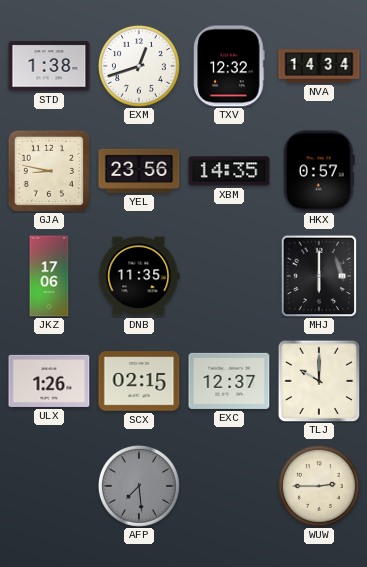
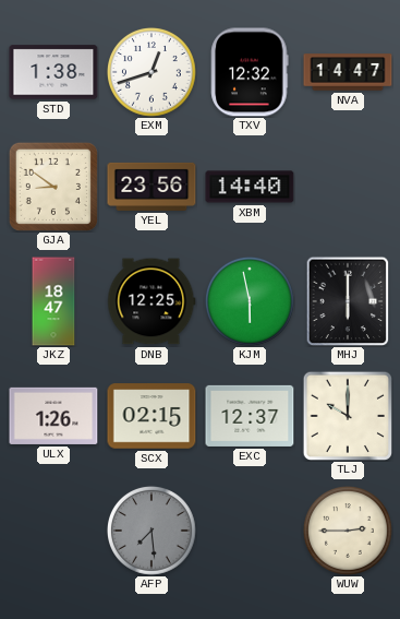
NVA: 14:34 -> 14:47
GJA: 8:47 -> 8:51
XBM: 14:35 -> 14:40
HKX: 0:57 -> none
JKZ: 17:06 -> 18:47
DNB: 11:35 -> 12:25
KJM: none -> 5:58
